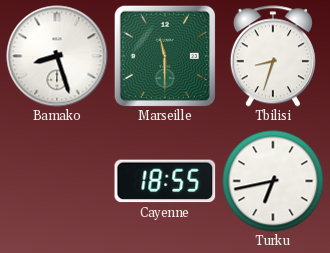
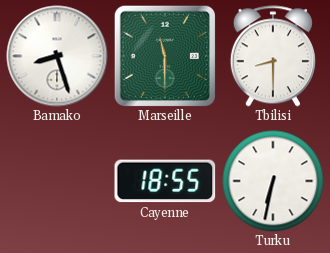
Tbilisi: 8:33 -> 8:30
Turku: 6:43 -> 6:32
